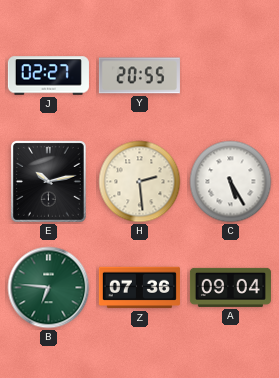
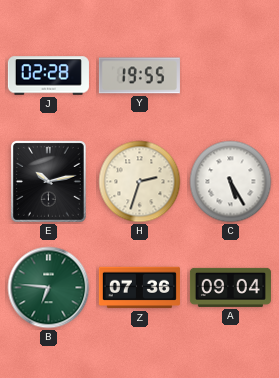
J: 02:27 -> 02:28
Y: 20:55 -> 19:55
H: 2:29 -> 2:33
